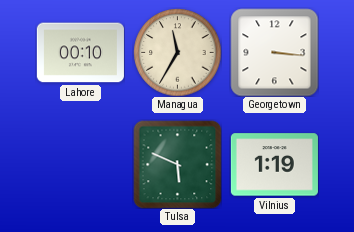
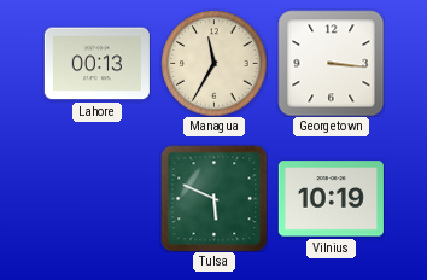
Lahore: 00:10 -> 00:13
Vilnius: 1:19 -> 10:19
